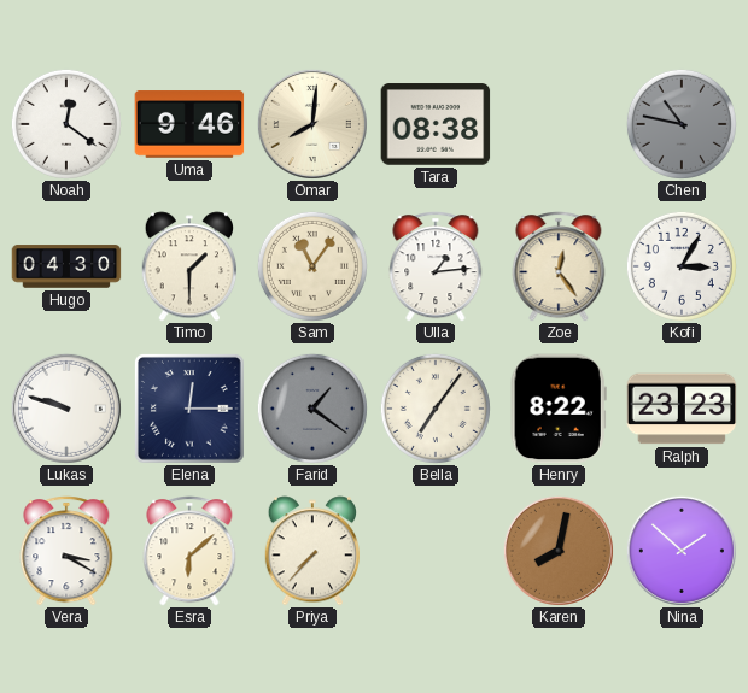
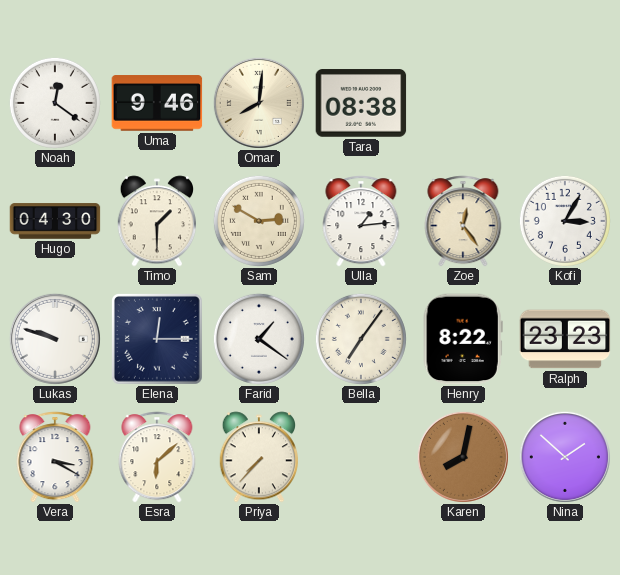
Chen: 10:47 -> none
Sam: 11:06 -> 2:50
Farid dial: grey -> white
